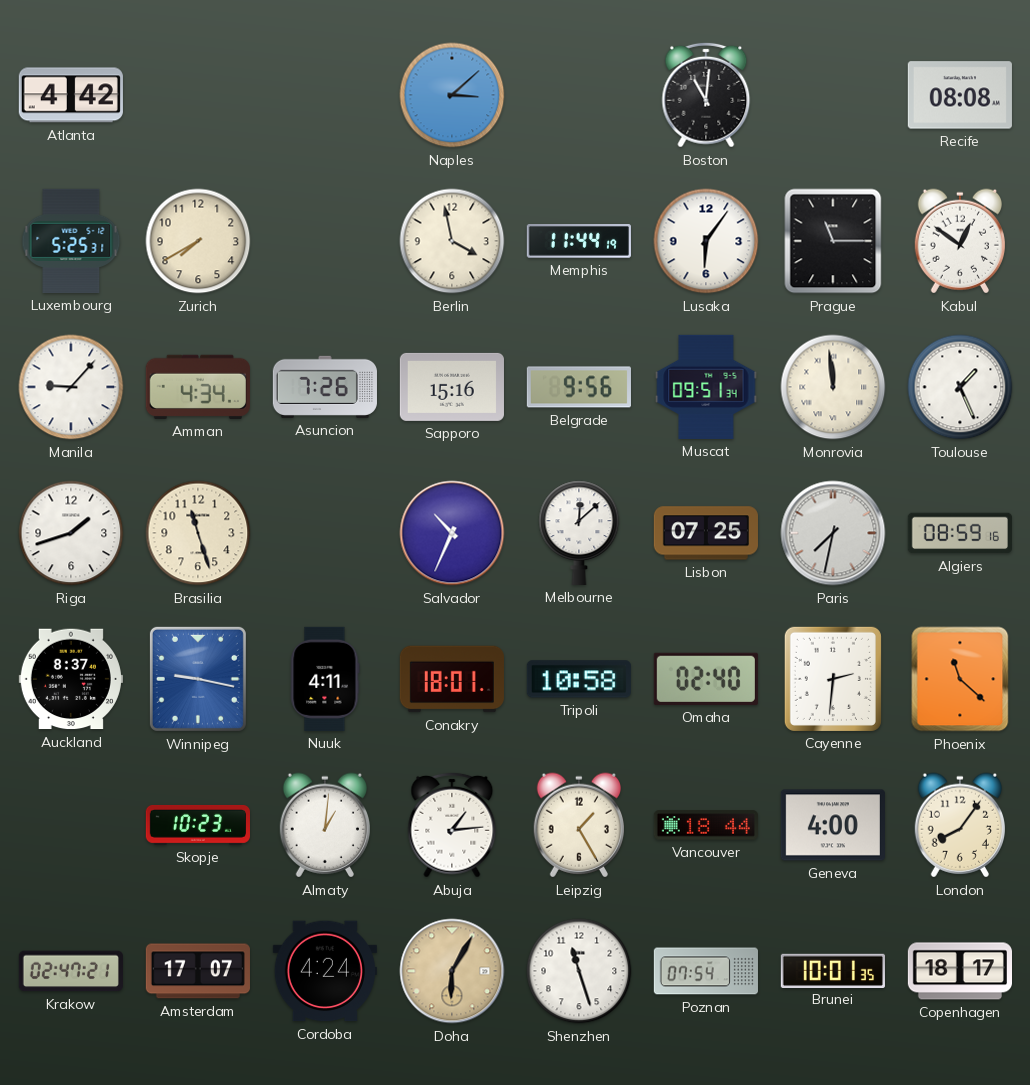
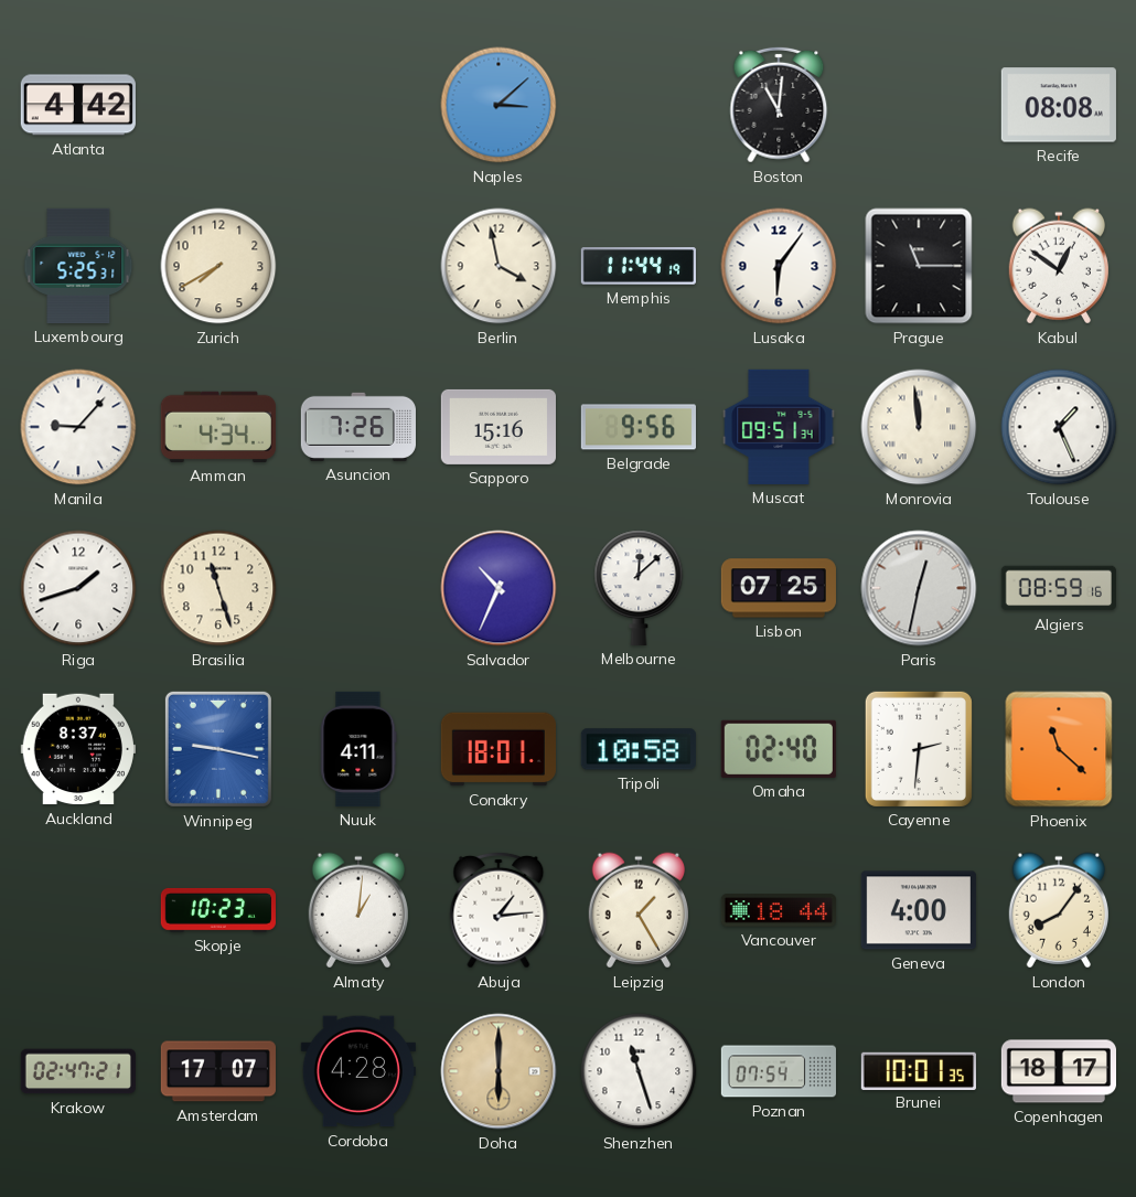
Paris: 7:32 -> 12:32
Cordoba: 4:24 -> 4:28
Doha: 6:05 -> 6:00
